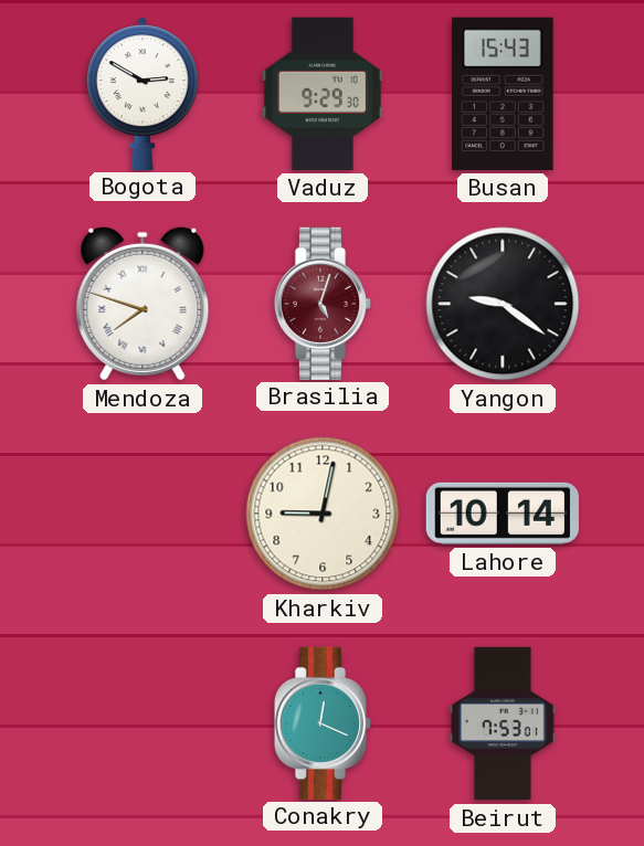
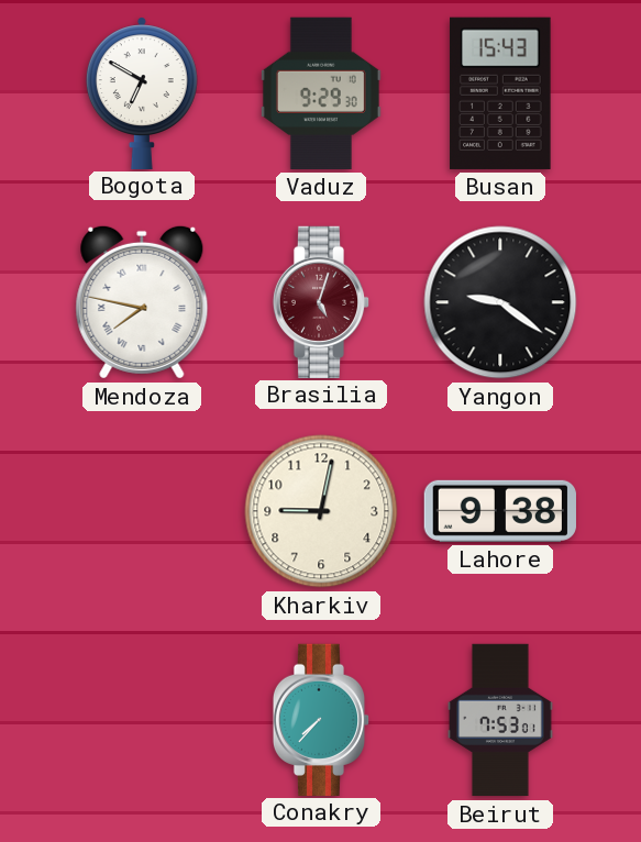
Bogota: 2:50 -> 6:50
Mendoza: 7:48 -> 7:47
Lahore: 10:14 -> 9:38
Conakry: 12:19 -> 7:37
